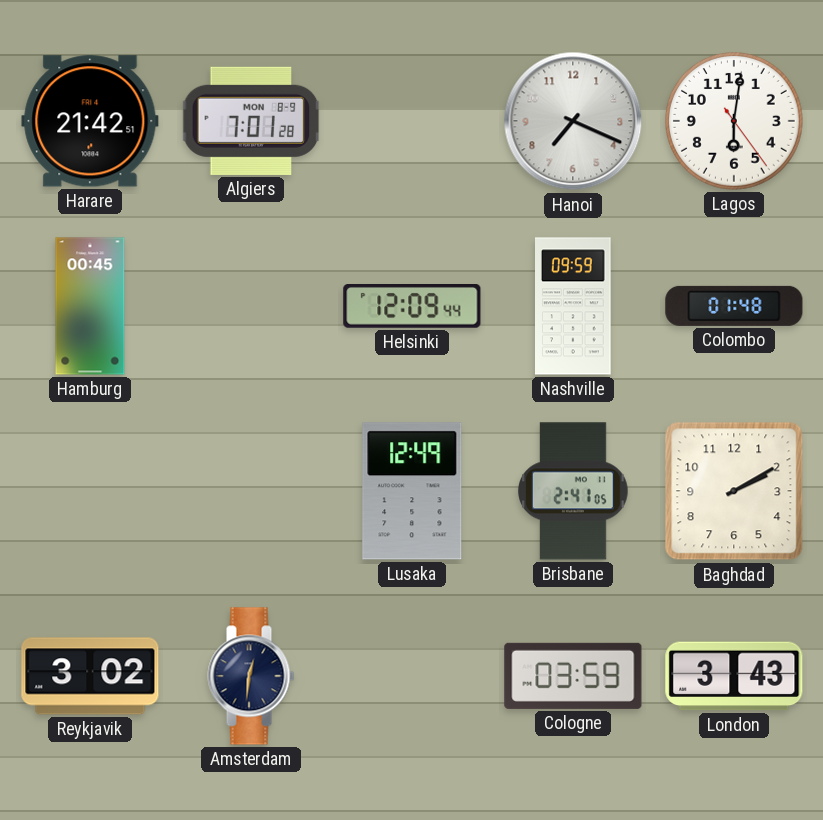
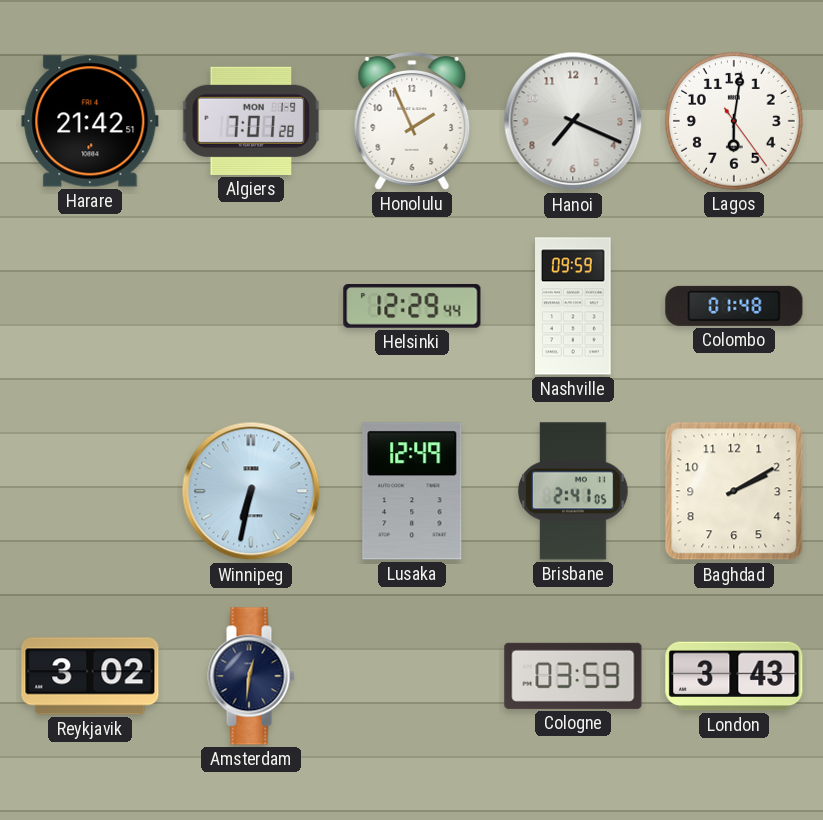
Algiers date: MON 8-9 -> MON 1-9
Honolulu: none -> 1:56
Hamburg: 00:45 -> none
Helsinki: 12:09 -> 12:29
Winnipeg: none -> 6:32
